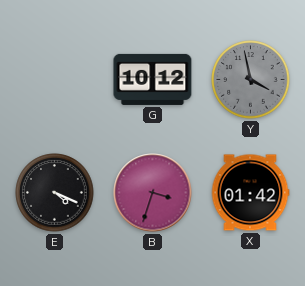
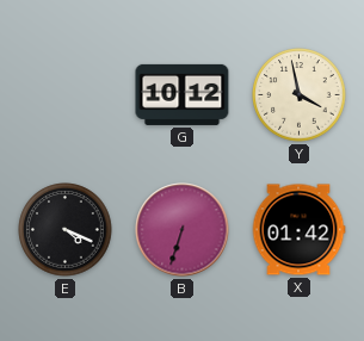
Y dial: grey -> cream
B: 3:33 -> 6:33
